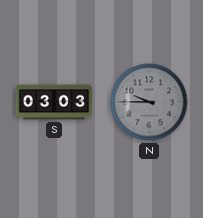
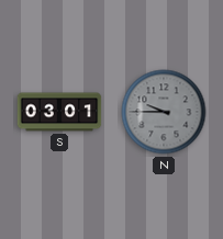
S: 03:03 -> 03:01
